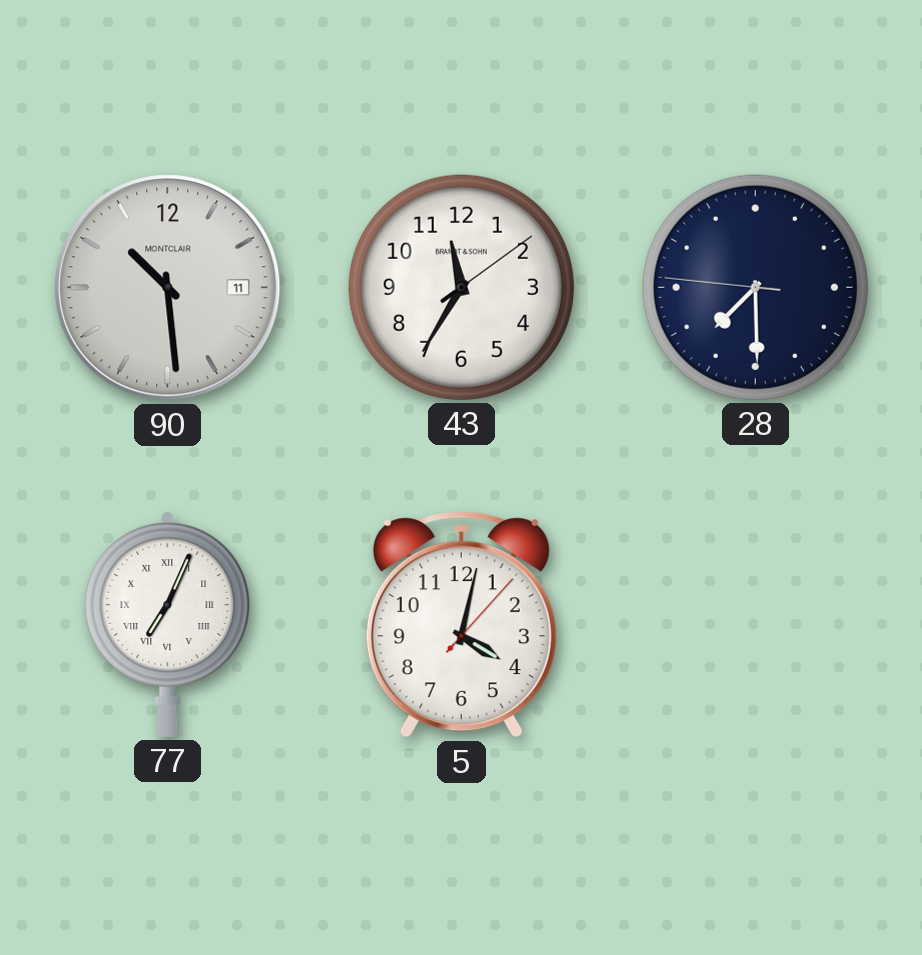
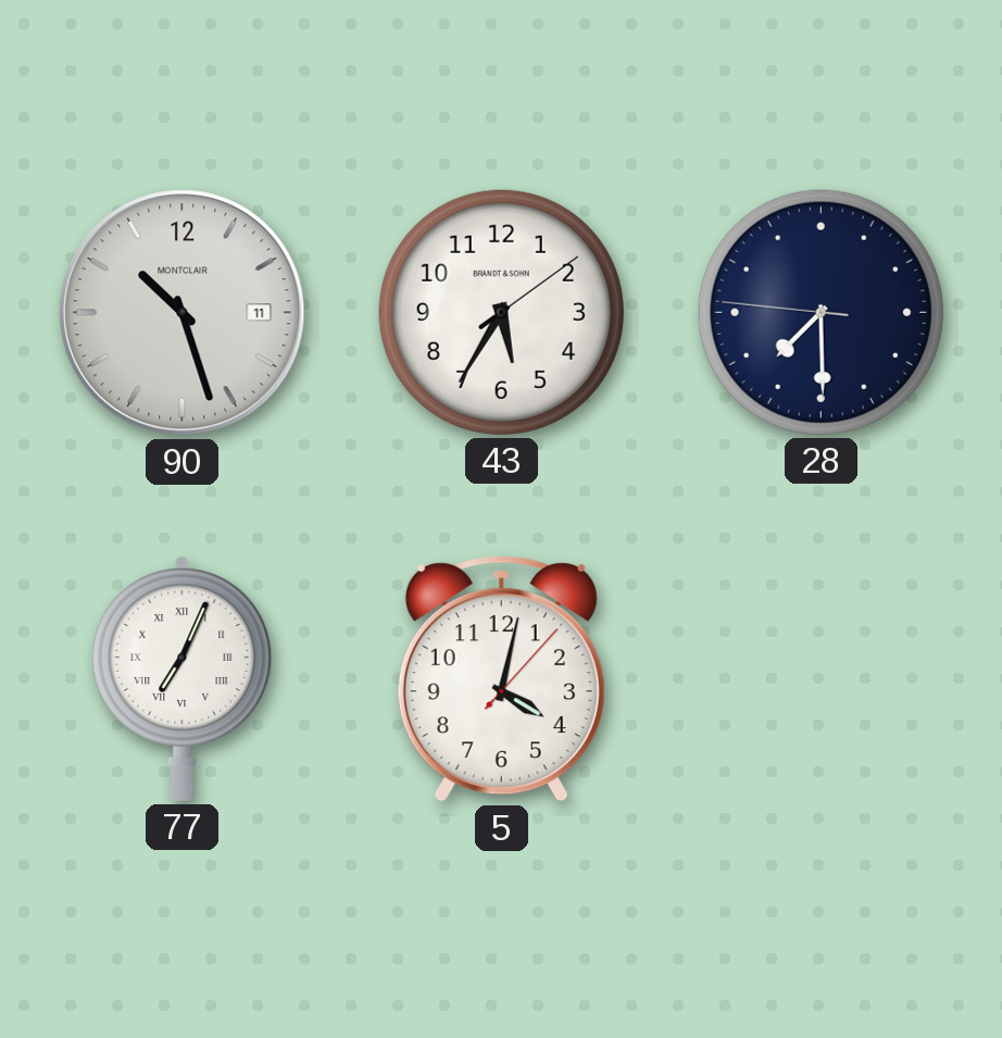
90: 10:29 -> 10:27
43: 11:35 -> 5:35
